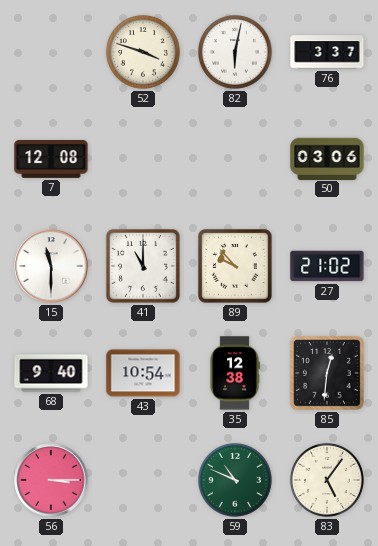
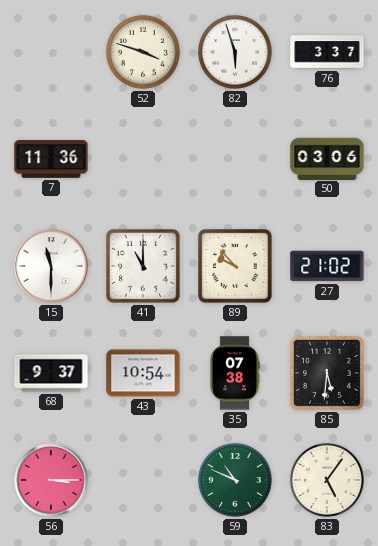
82: 6:02 -> 5:57
7: 12:08 -> 11:36
68: 9:40 -> 9:37
35: 12:38 -> 07:38
85: 12:31 -> 5:31
